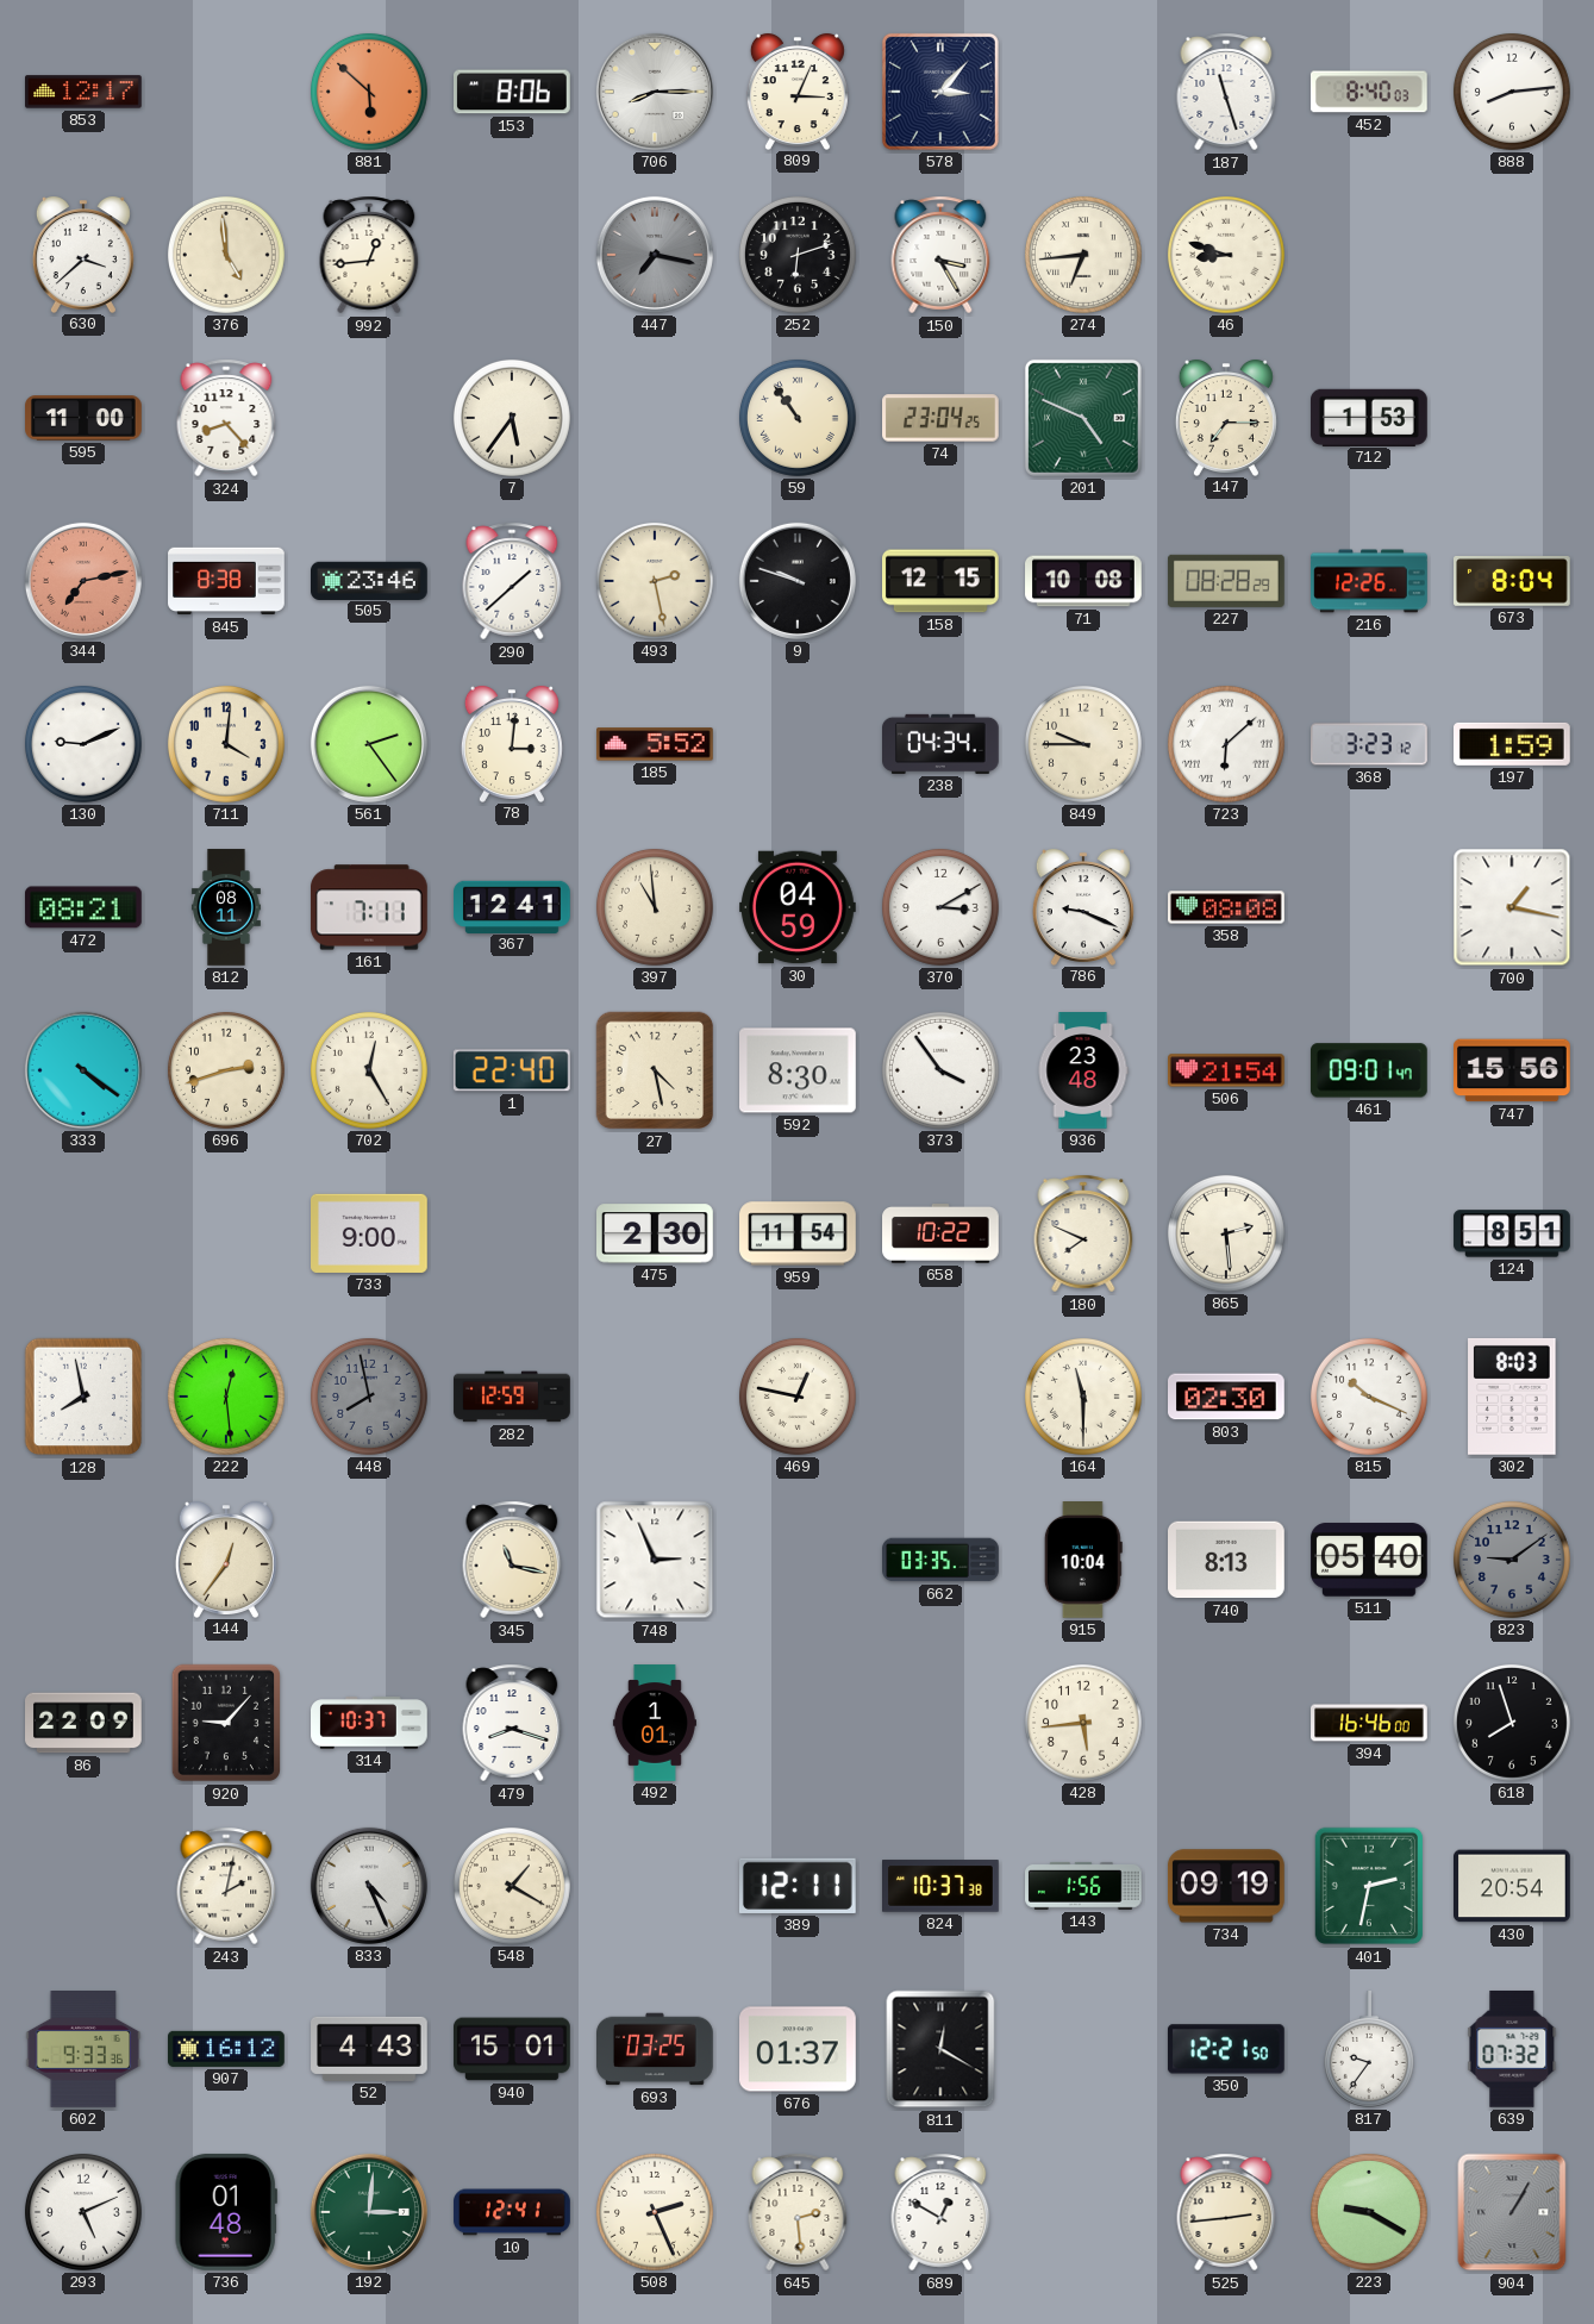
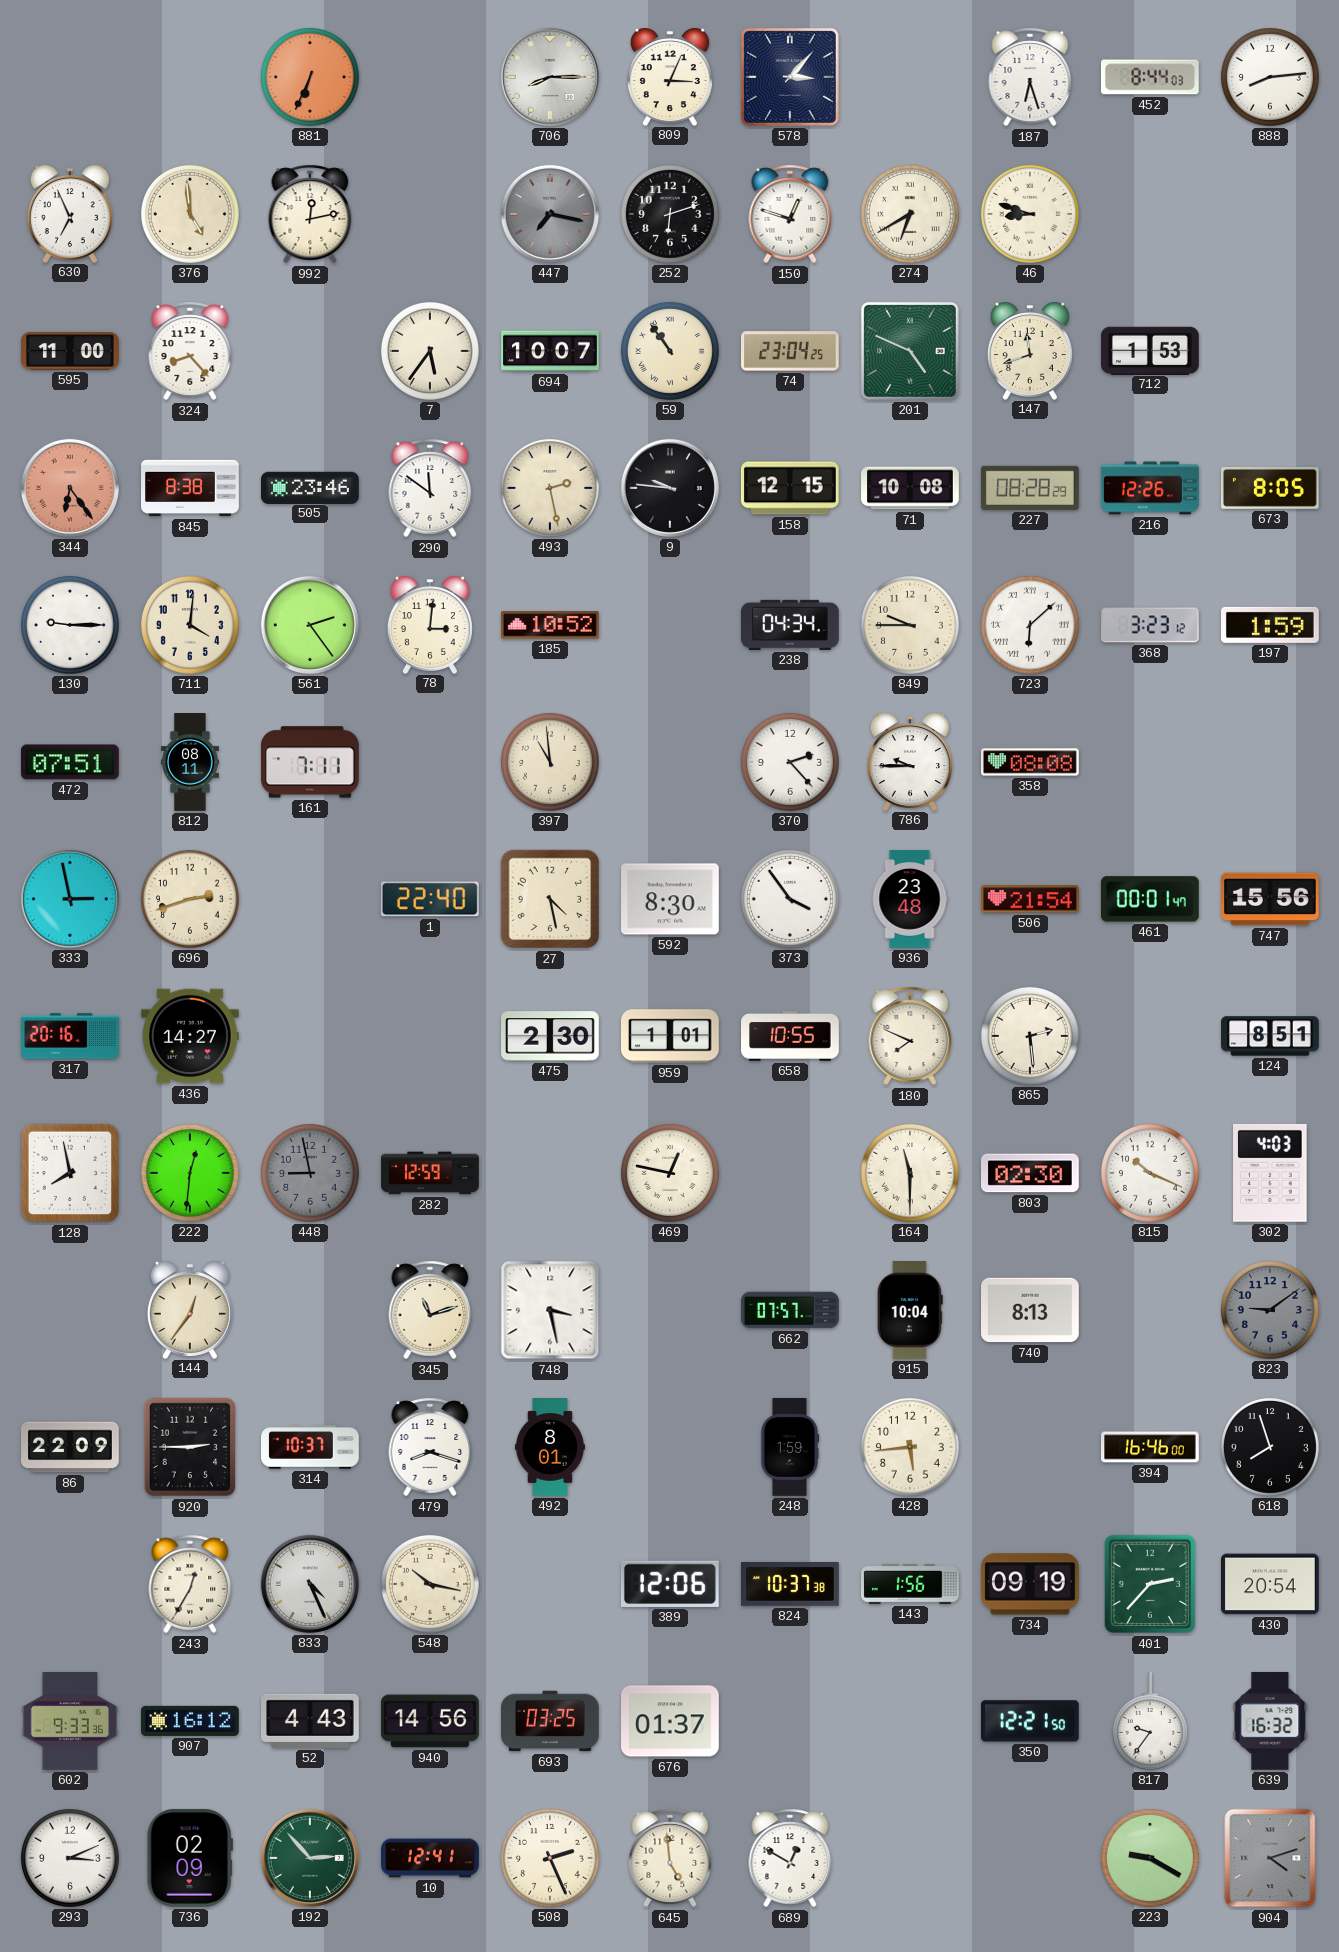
853: 12:17 -> none
881: 5:52 -> 6:34
153: 8:06 -> none
187: 11:27 -> 6:27
452: 8:40 -> 8:44
630: 3:38 -> 6:56
992: 12:44 -> 12:13
150: 3:25 -> 12:48
274: 6:44 -> 6:40
694: none -> 10:07
147: 7:15 -> 11:42
344: 7:13 -> 6:24
290: 1:38 -> 11:51
9: 9:48 -> 9:46
673: 8:04 -> 8:05
130: 9:11 -> 9:15
185: 5:52 -> 10:52
472: 08:21 -> 07:51
367: 12:41 -> none
30: 04:59 -> none
370: 3:10 -> 2:23
786: 9:19 -> 9:45
700: 1:17 -> none
333: 4:21 -> 2:58
702: 12:25 -> none
461: 09:01 -> 00:01
317: none -> 20:16
436: none -> 14:27
733: 9:00 -> none
959: 11:54 -> 1:01
658: 10:22 -> 10:55
222: 12:29 -> 12:31
448: 7:58 -> 8:58
302: 8:03 -> 4:03
345: 11:17 -> 11:12
748: 2:56 -> 3:28
662: 03:35 -> 07:57
511: 05:40 -> none
920: 9:07 -> 2:45
492: 1:01 -> 8:01
248: none -> 1:59
243: 2:02 -> 12:35
548: 1:20 -> 10:17
389: 12:11 -> 12:06
401: 2:32 -> 2:37
940: 15:01 -> 14:56
811: 12:20 -> none
639: 07:32 -> 16:32
293: 5:11 -> 3:11
736: 01:48 -> 02:09
192: 3:01 -> 2:53
645: 2:29 -> 4:59
525: 2:44 -> none
904: 1:05 -> 4:12
